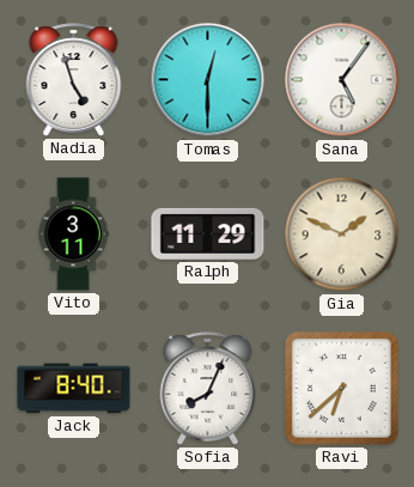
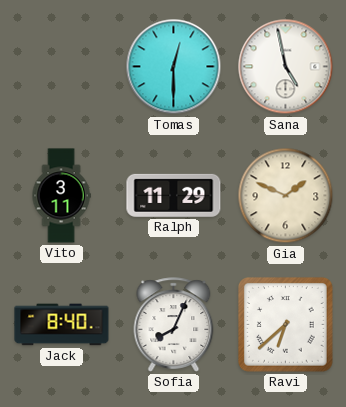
Nadia: 4:57 -> none
Sana: 5:06 -> 4:58
